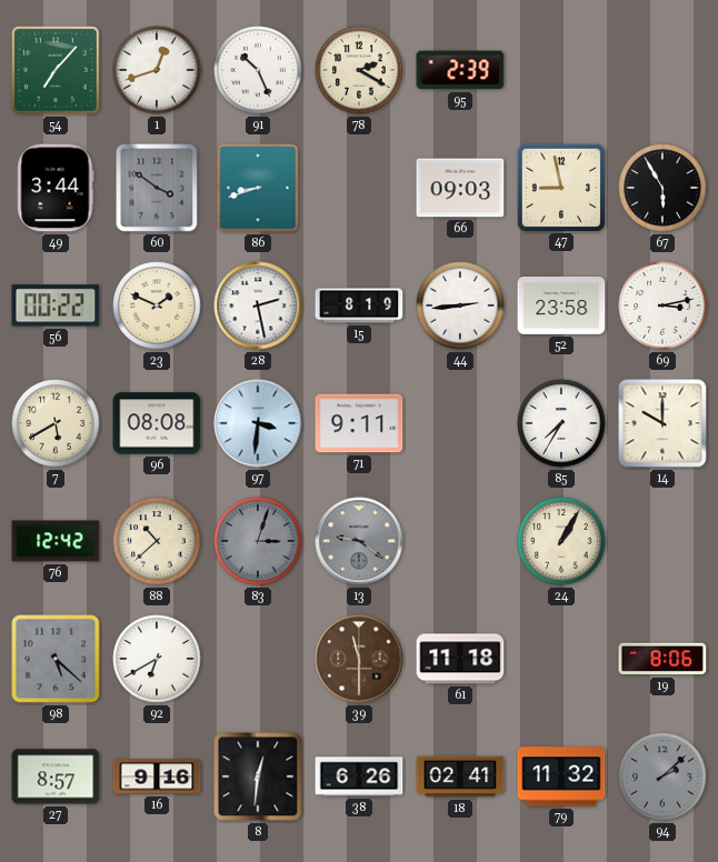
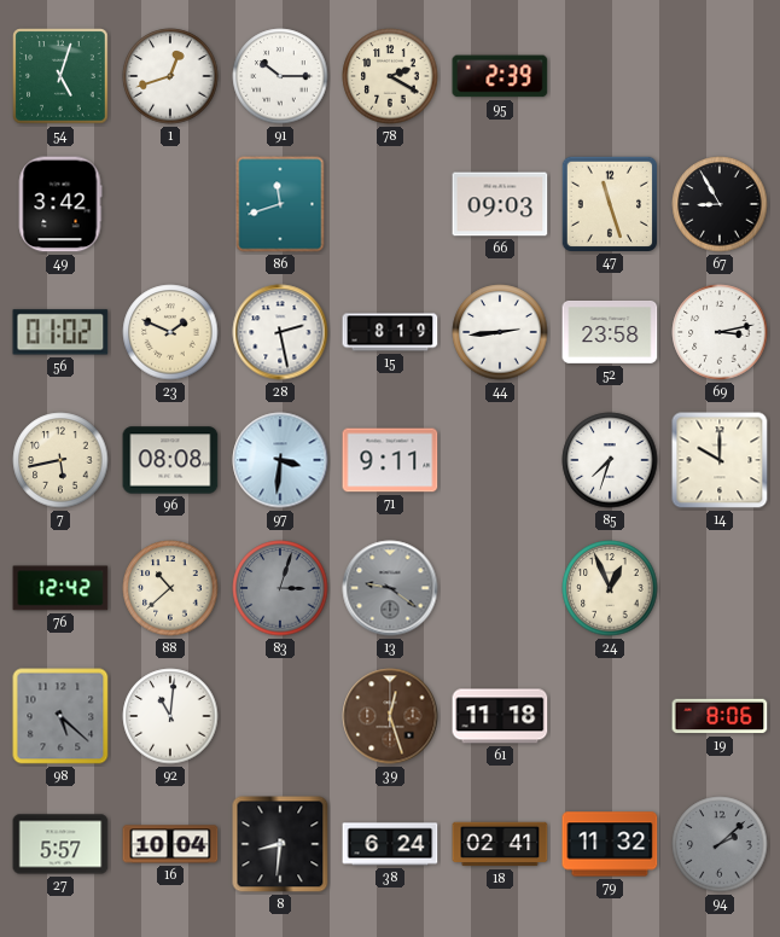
54: 7:07 -> 5:03
91: 10:26 -> 10:15
49: 3:44 -> 3:42
60: 3:51 -> none
86: 8:42 -> 11:42
47: 8:58 -> 11:27
67: 5:55 -> 8:55
56: 00:22 -> 01:02
7: 5:40 -> 5:43
85: 7:35 -> 7:33
24: 1:05 -> 12:56
92: 6:40 -> 11:01
39: 11:30 -> 12:27
27: 8:57 -> 5:57
16: 9:16 -> 10:04
8: 12:31 -> 8:31
38: 6:26 -> 6:24
